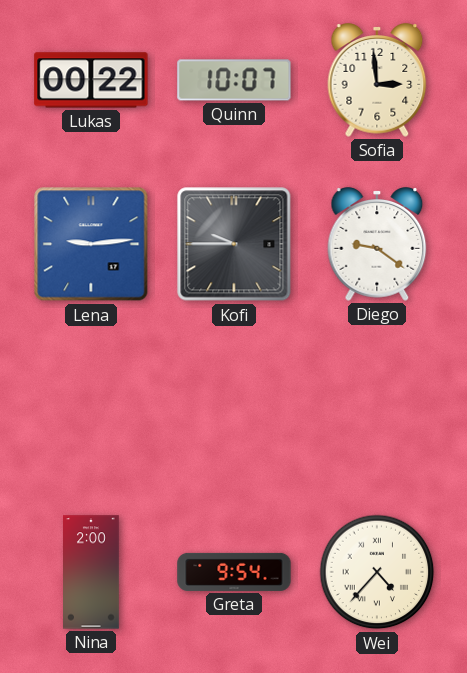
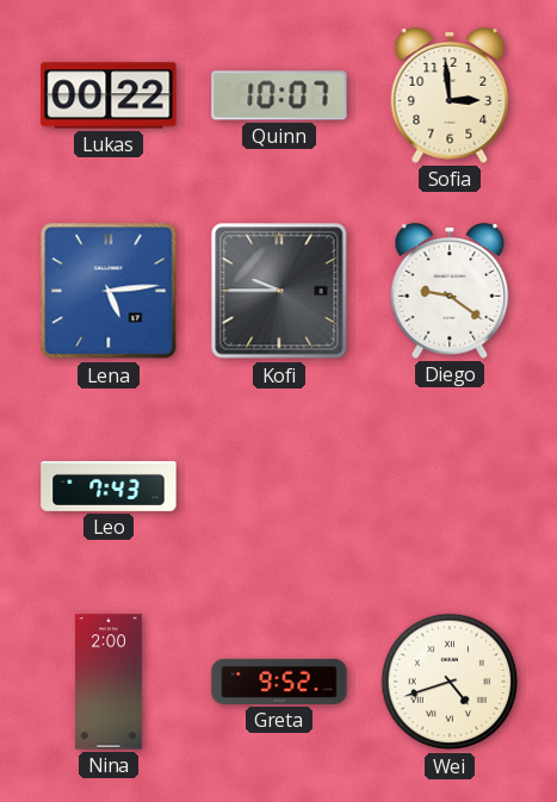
Lena: 9:14 -> 5:14
Leo: none -> 7:43
Greta: 9:54 -> 9:52
Wei: 4:37 -> 4:42
